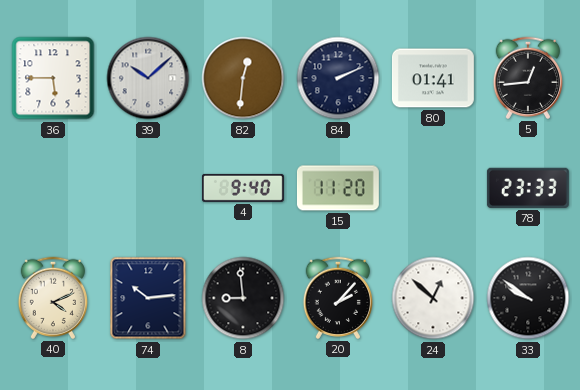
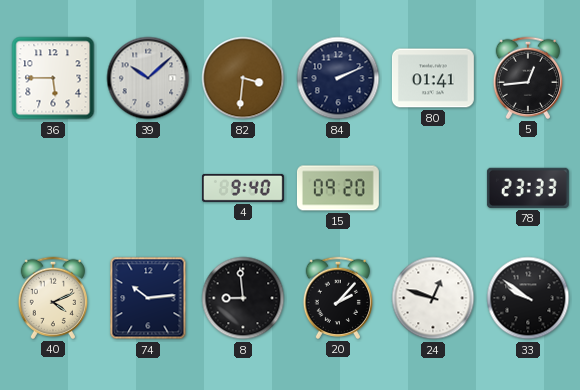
82: 12:31 -> 3:31
15: 11:20 -> 09:20
24: 12:52 -> 12:48
